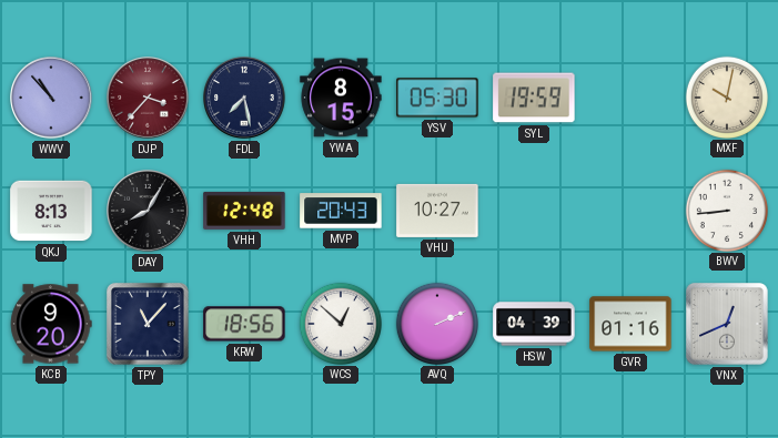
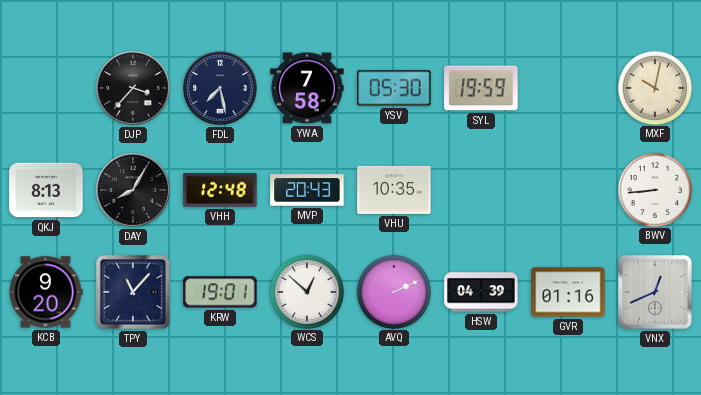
WWV: 10:53 -> none
DJP dial: burgundy -> black
YWA: 8:15 -> 7:58
VHU: 10:27 -> 10:35
KRW: 18:56 -> 19:01
